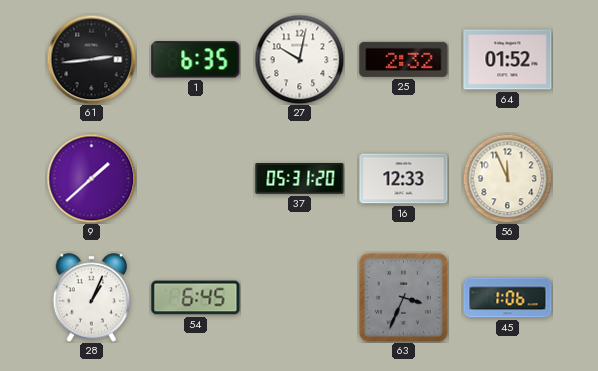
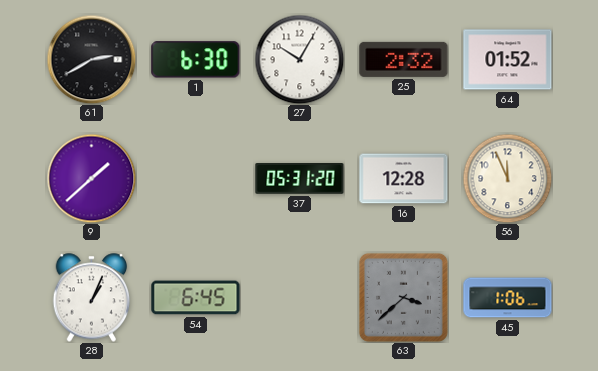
61: 2:44 -> 2:40
1: 6:35 -> 6:30
27: 10:02 -> 10:05
16: 12:33 -> 12:28
63: 3:34 -> 3:38
